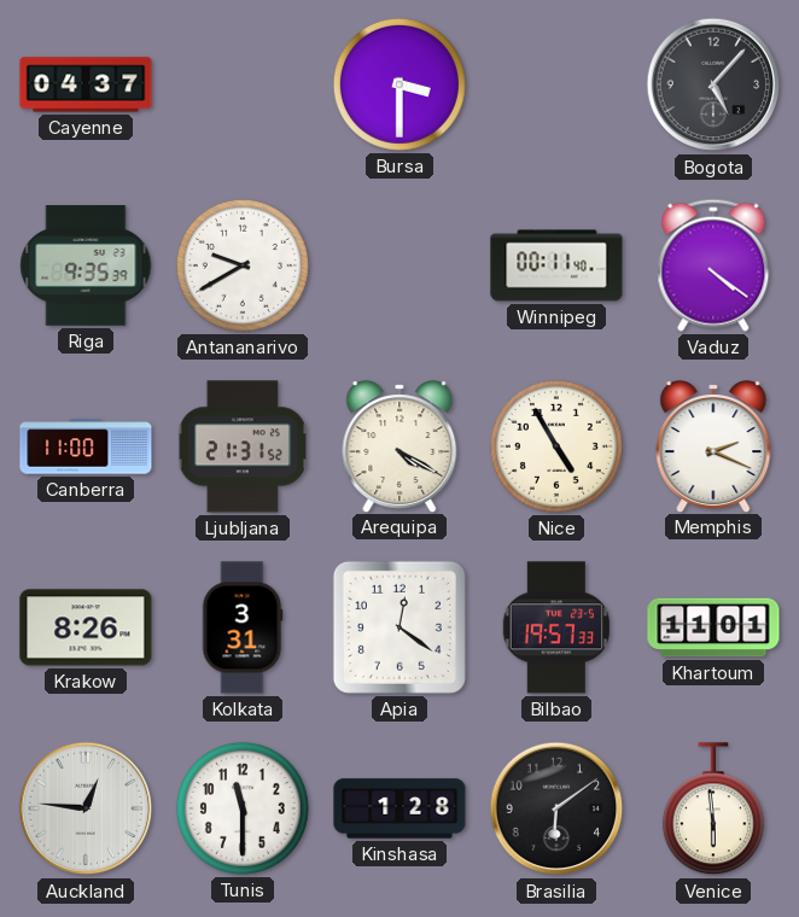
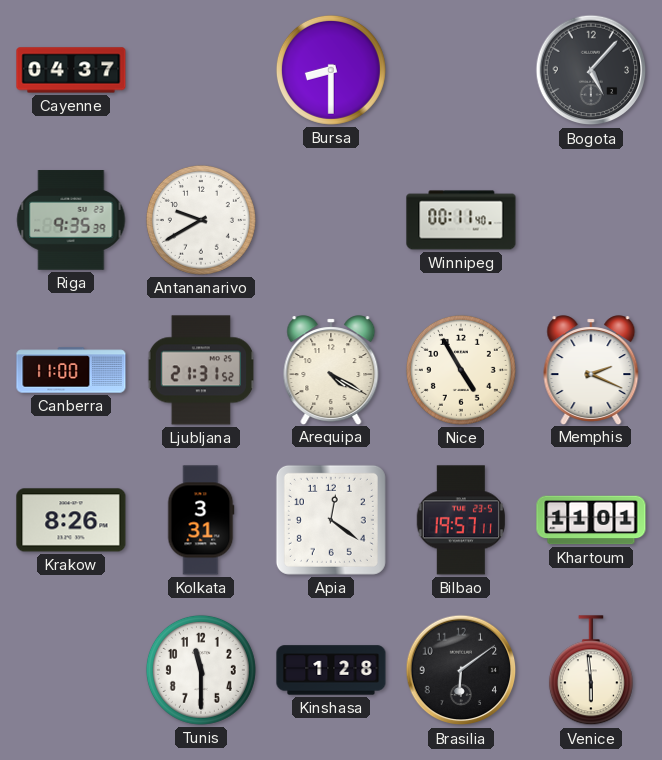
Bursa: 3:30 -> 8:30
Vaduz: 4:21 -> none
Bilbao: 19:57:33 -> 19:57:11
Auckland: 12:46 -> none
